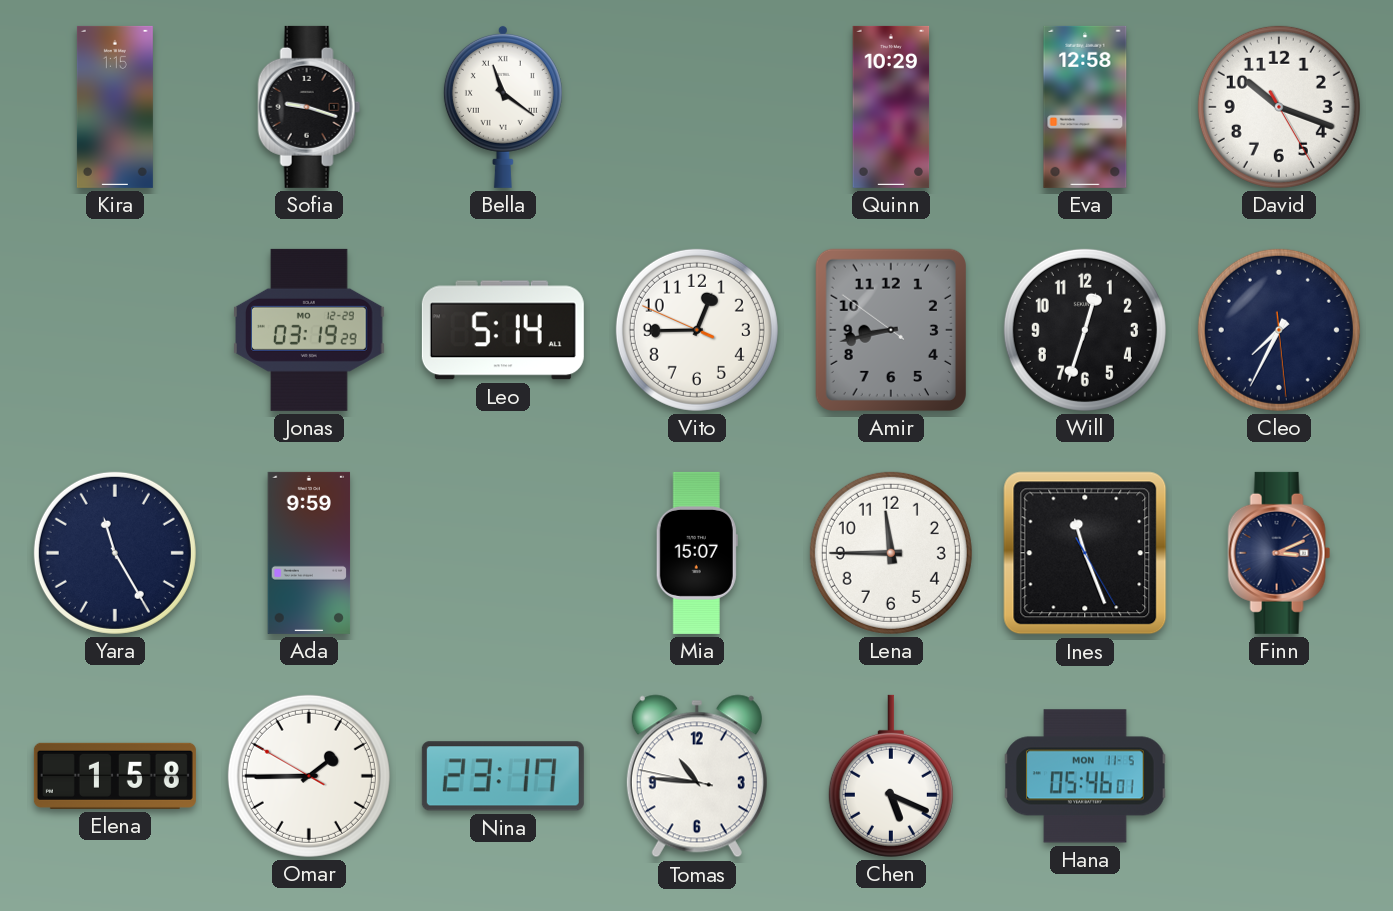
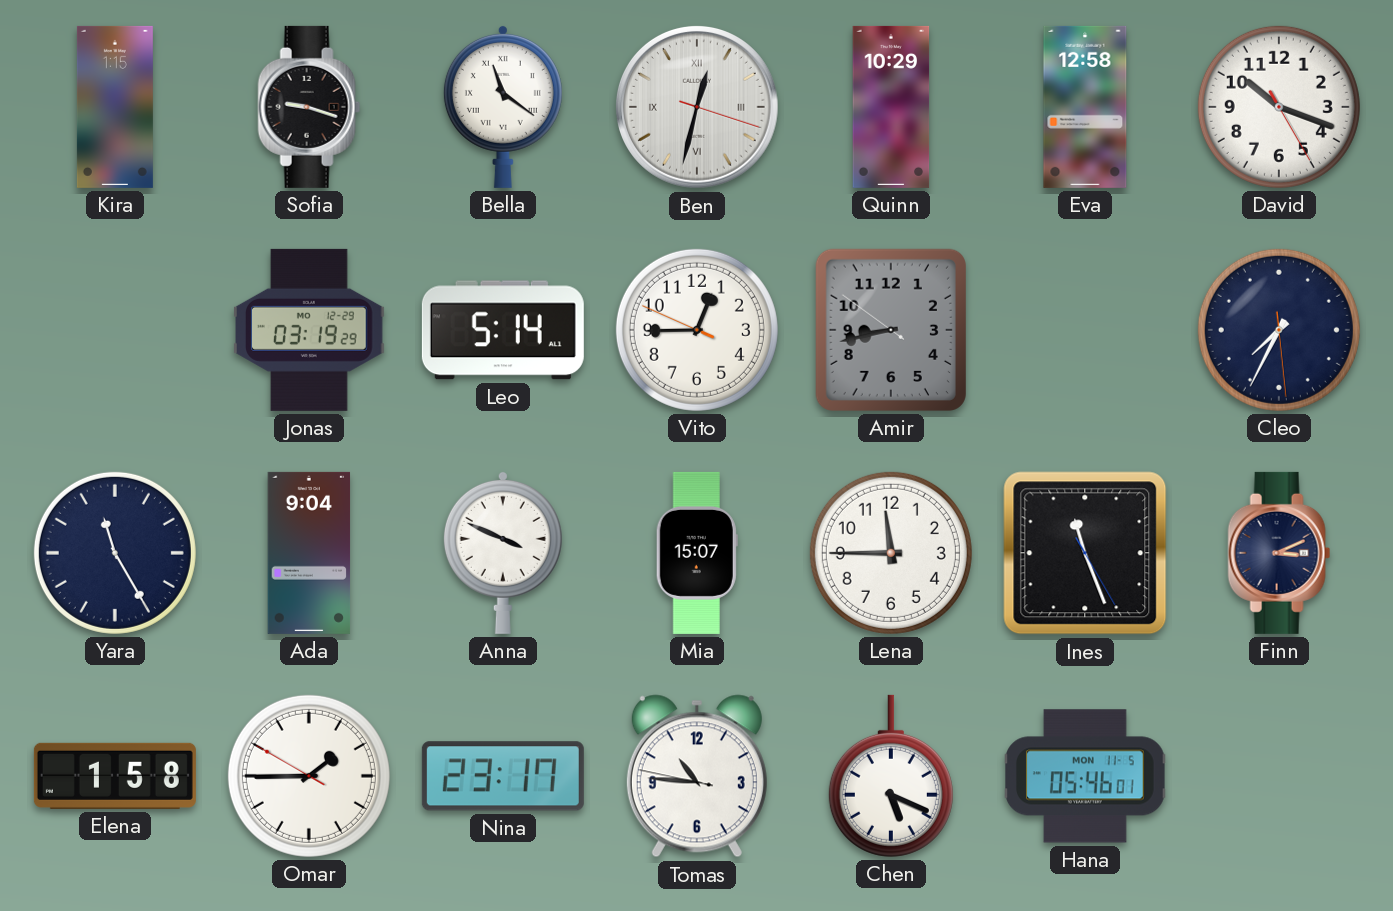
Ben: none -> 12:32
Will: 12:33 -> none
Ada: 9:59 -> 9:04
Anna: none -> 3:49
